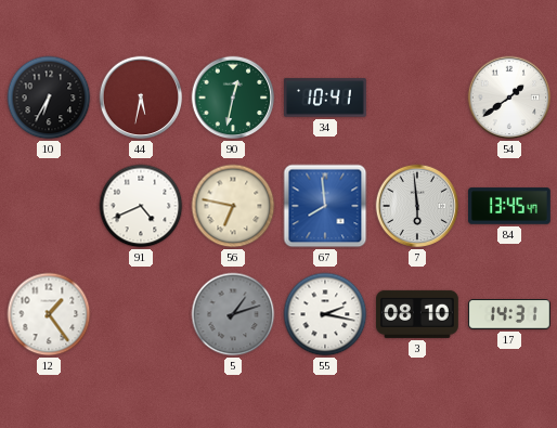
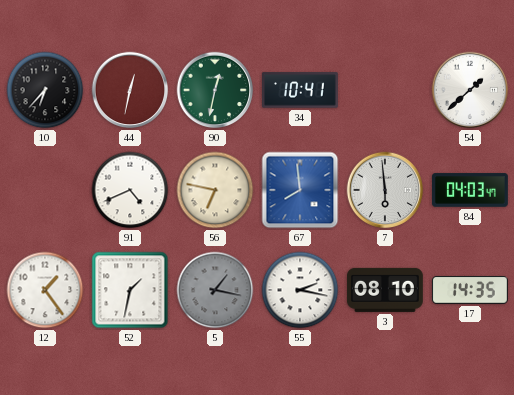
10: 6:35 -> 6:37
44: 5:32 -> 12:32
54: 1:39 -> 1:38
84: 13:45 -> 04:03
52: none -> 1:32
5: 1:12 -> 1:17
17: 14:31 -> 14:35
